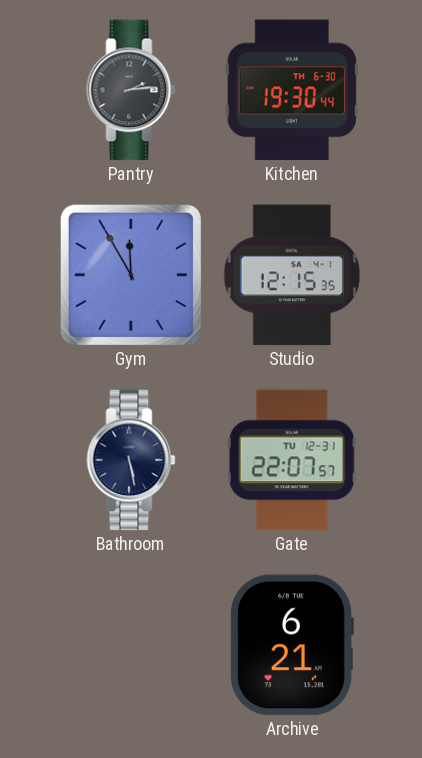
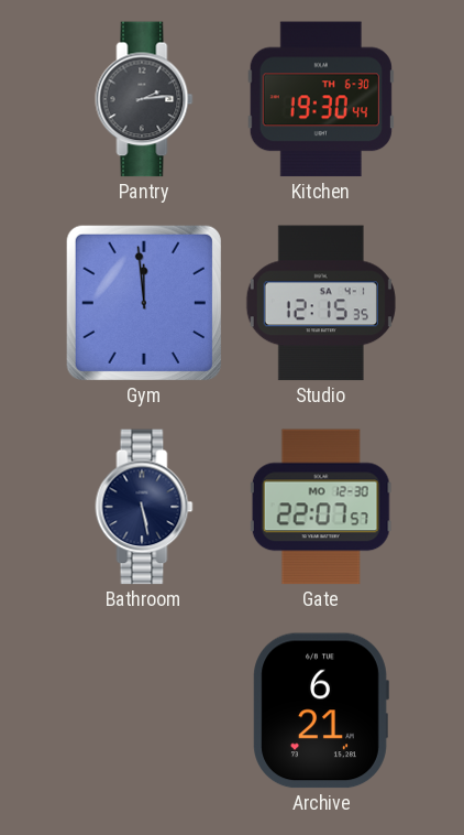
Gym: 11:55 -> 11:59
Gate date: TU 12-31 -> MO 12-30
